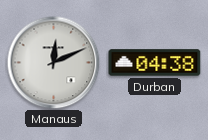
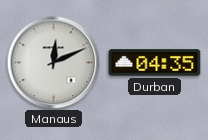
Durban: 04:38 -> 04:35
